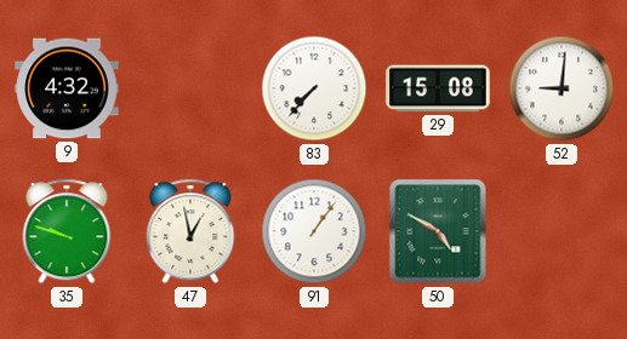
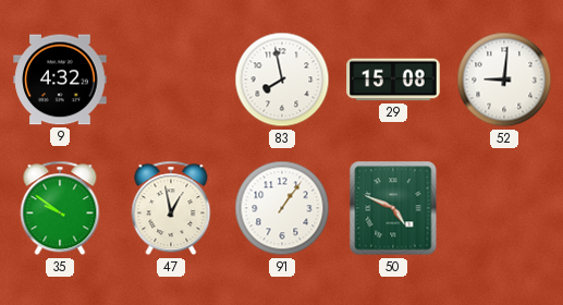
83: 7:37 -> 7:58
35: 9:48 -> 9:51
50: 4:50 -> 4:49
